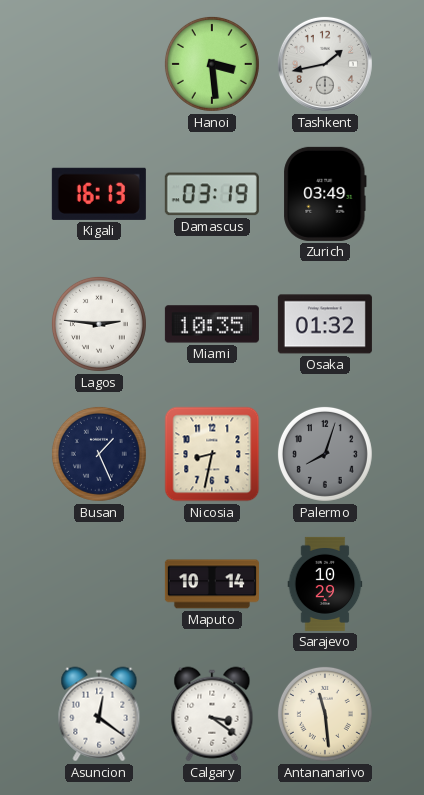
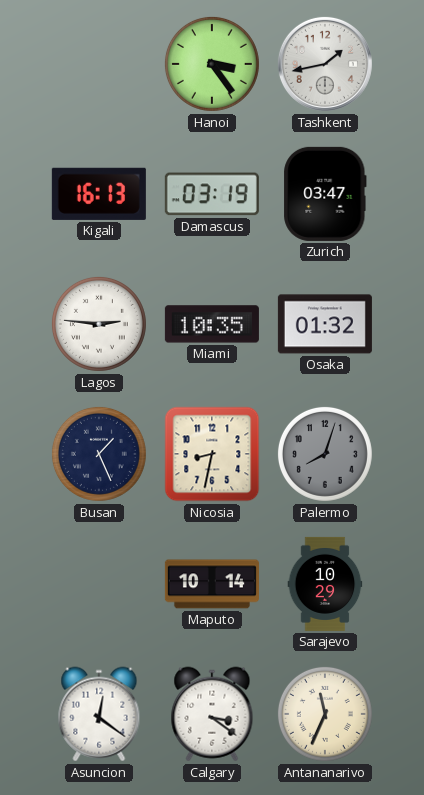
Hanoi: 3:29 -> 3:24
Zurich: 03:49 -> 03:47
Antananarivo: 11:29 -> 11:34
